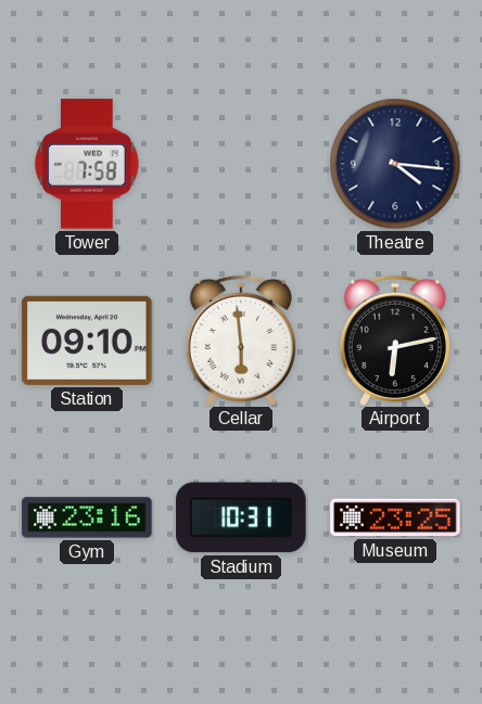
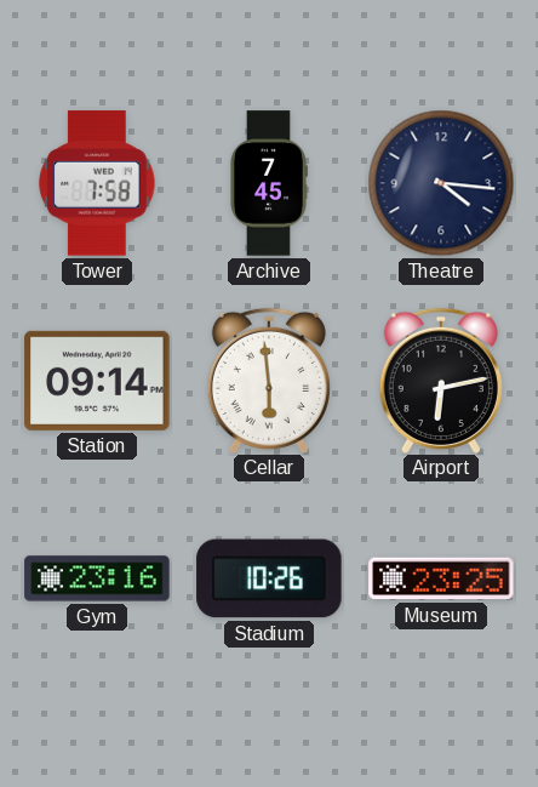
Archive: none -> 7:45
Station: 09:10 -> 09:14
Stadium: 10:31 -> 10:26
